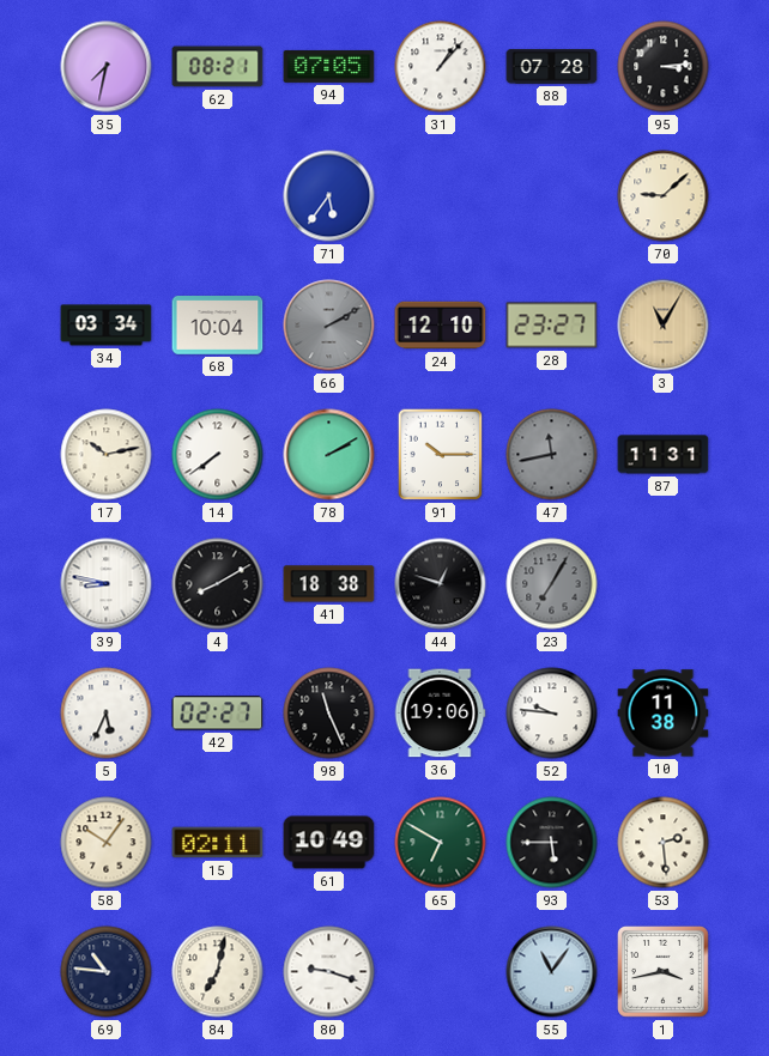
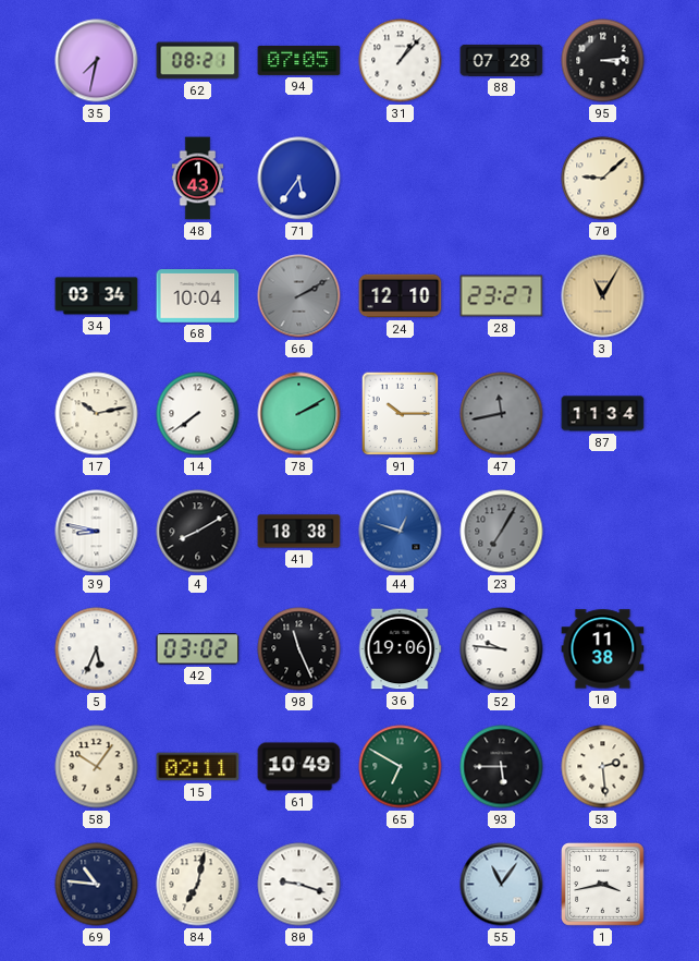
48: none -> 1:43
87: 11:31 -> 11:34
44 dial: black -> blue
42: 02:27 -> 03:02
